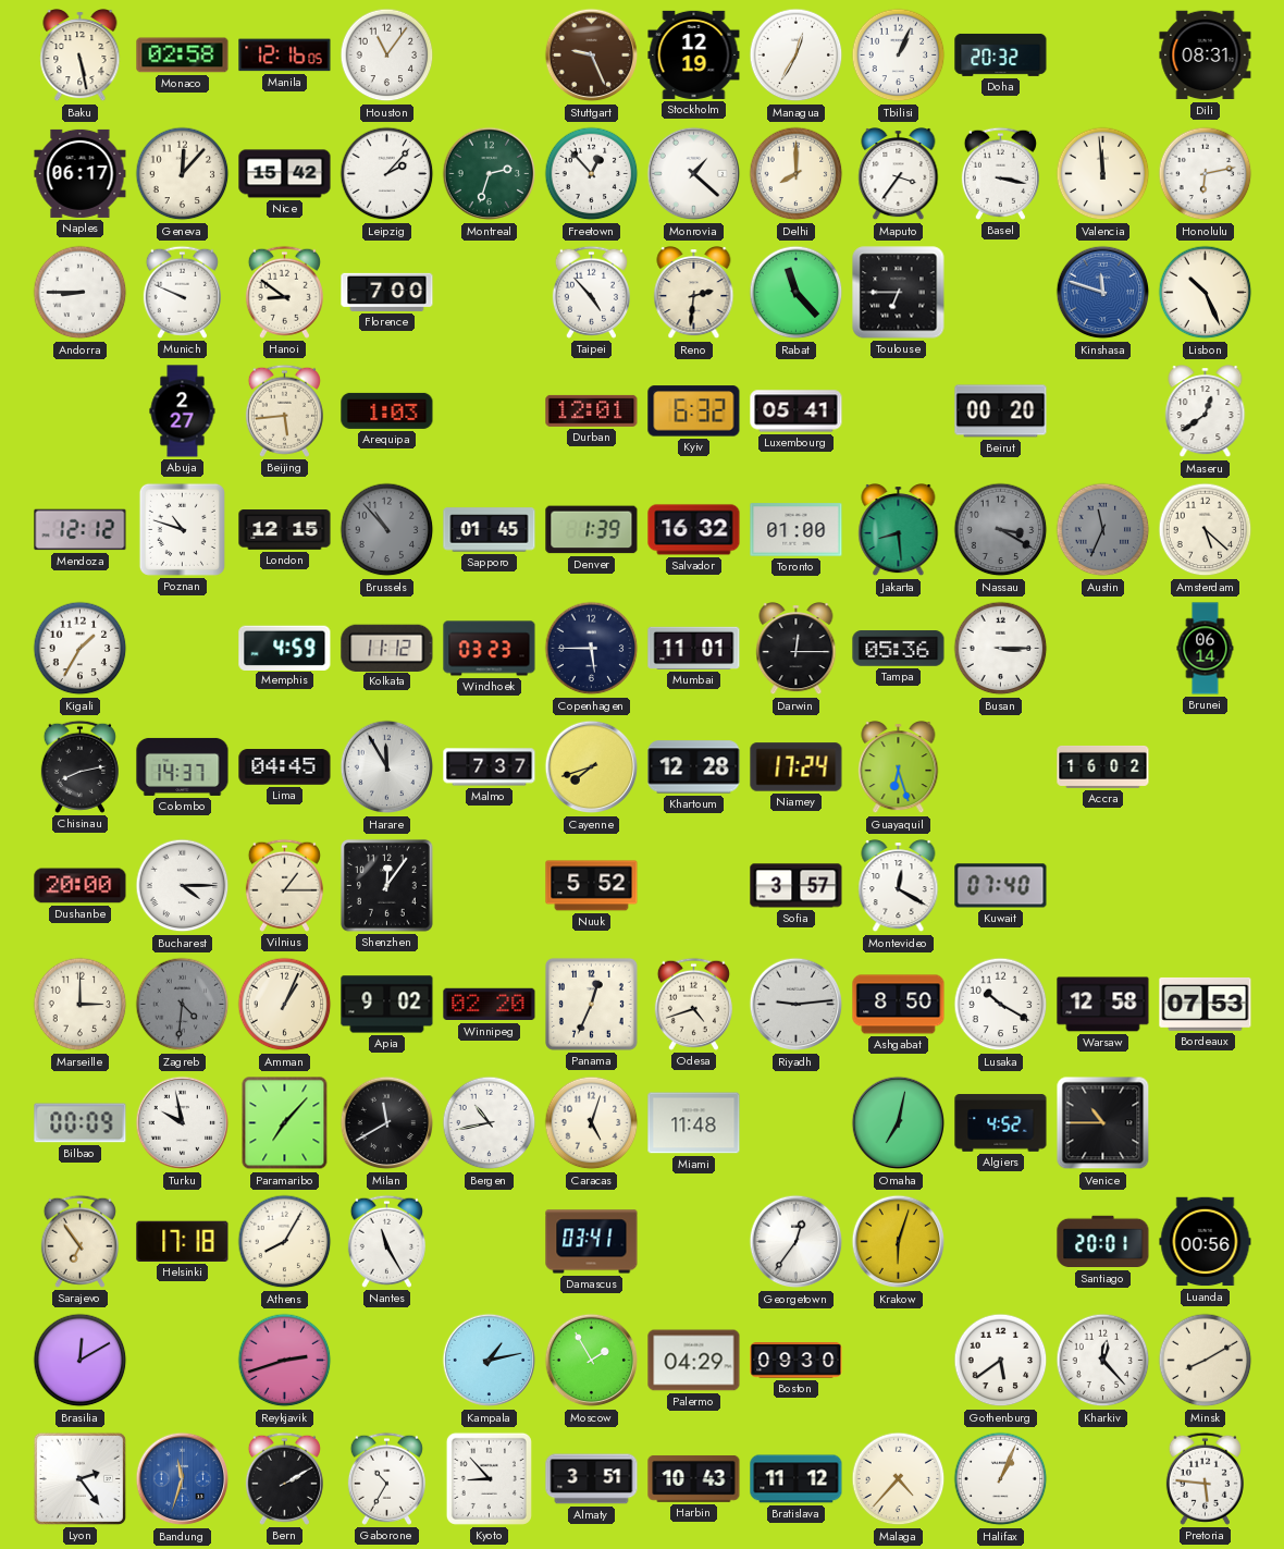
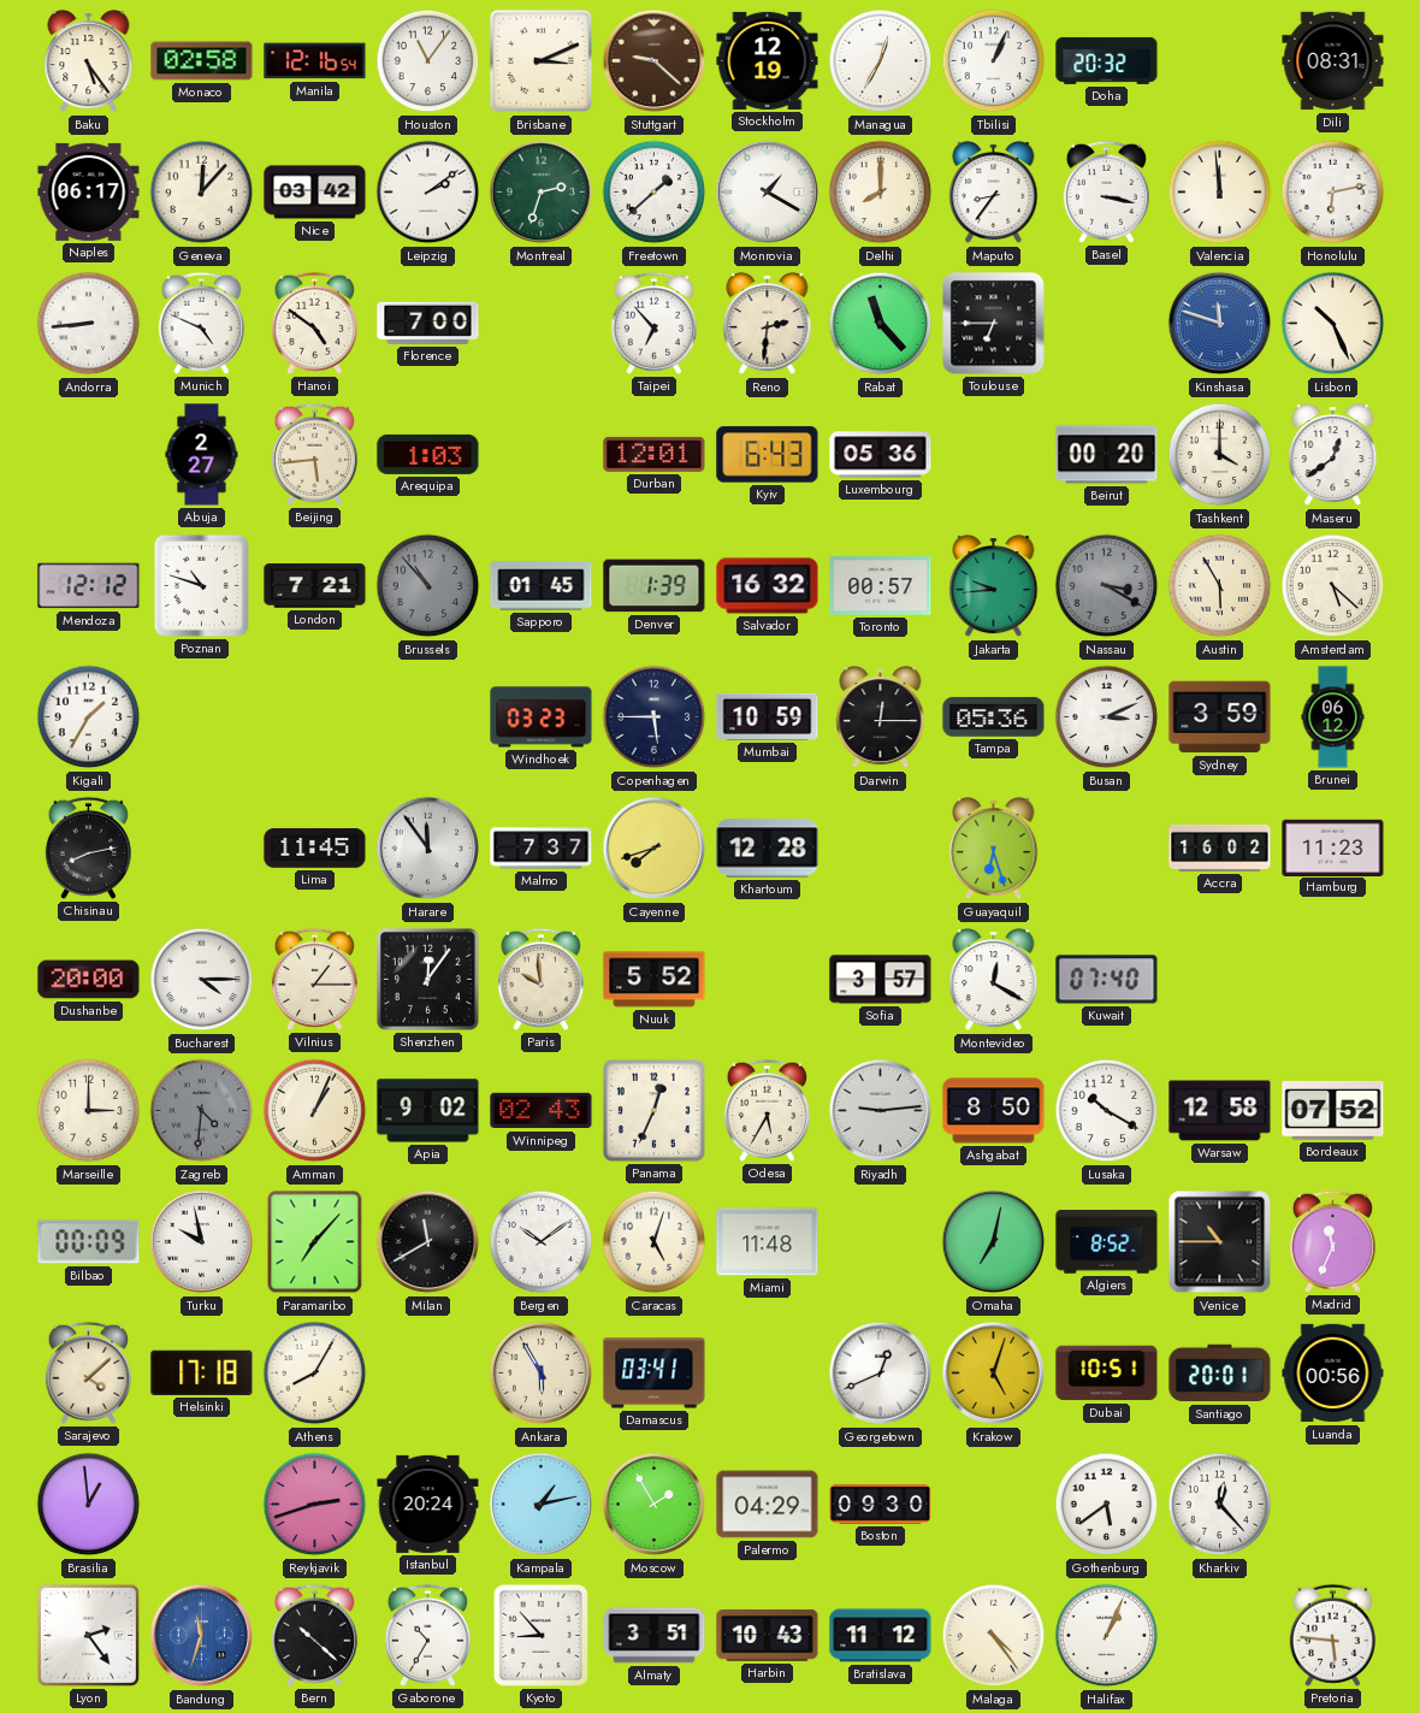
Baku: 5:28 -> 5:24
Manila: 12:16:05 -> 12:16:54
Brisbane: none -> 3:11
Stuttgart: 9:26 -> 9:22
Nice: 15:42 -> 03:42
Leipzig: 2:07 -> 2:09
Freetown: 12:53 -> 1:38
Monrovia: 1:22 -> 1:20
Maputo: 3:36 -> 8:36
Andorra: 8:45 -> 8:44
Munich: 9:49 -> 4:49
Hanoi: 8:51 -> 4:51
Taipei: 4:53 -> 6:53
Kyiv: 6:32 -> 6:43
Luxembourg: 05:41 -> 05:36
Tashkent: none -> 4:00
London: 12:15 -> 7:21
Toronto: 01:00 -> 00:57
Jakarta: 8:29 -> 9:44
Austin: 11:34 -> 5:55
Austin dial: grey -> cream
Memphis: 4:59 -> none
Kolkata: 11:12 -> none
Mumbai: 11:01 -> 10:59
Busan: 3:15 -> 3:11
Sydney: none -> 3:59
Brunei: 06:14 -> 06:12
Colombo: 14:37 -> none
Lima: 04:45 -> 11:45
Harare: 11:55 -> 11:54
Niamey: 17:24 -> none
Hamburg: none -> 11:23
Paris: none -> 9:59
Winnipeg: 02:20 -> 02:43
Odesa: 4:42 -> 5:35
Bordeaux: 07:53 -> 07:52
Bergen: 10:43 -> 10:09
Algiers: 4:52 -> 8:52
Madrid: none -> 11:34
Sarajevo: 6:54 -> 4:08
Nantes: 11:25 -> none
Ankara: none -> 5:55
Georgetown: 12:36 -> 12:41
Krakow: 6:03 -> 5:03
Dubai: none -> 10:51
Brasilia: 12:10 -> 12:59
Istanbul: none -> 20:24
Minsk: 8:10 -> none
Bern: 2:10 -> 10:22
Malaga: 4:37 -> 4:24
